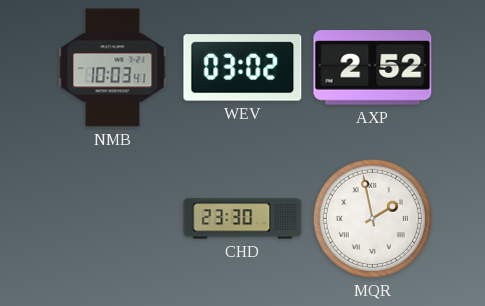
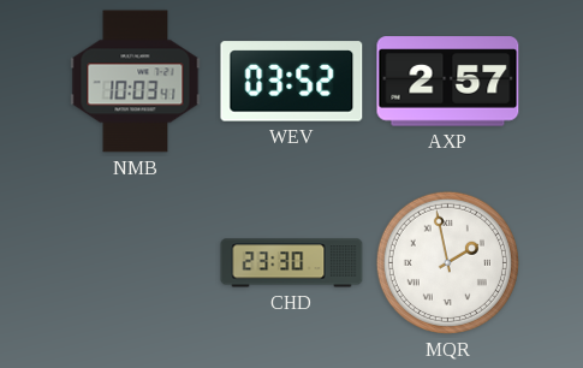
WEV: 03:02 -> 03:52
AXP: 2:52 -> 2:57
